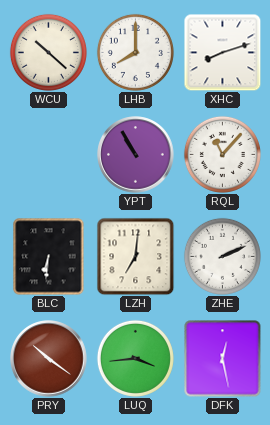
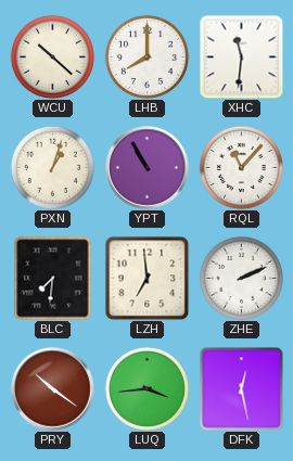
XHC: 8:12 -> 11:31
PXN: none -> 1:03
BLC: 6:31 -> 7:31
LZH: 7:01 -> 6:59
